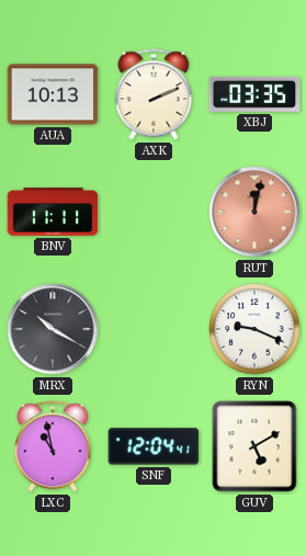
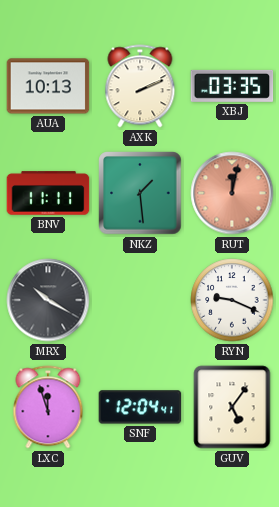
NKZ: none -> 1:29
LXC: 10:58 -> 11:57
GUV: 5:10 -> 5:06
